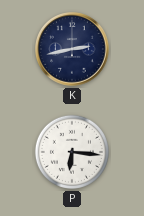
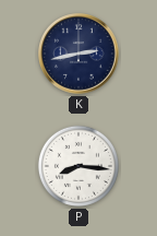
P: 6:16 -> 8:16
